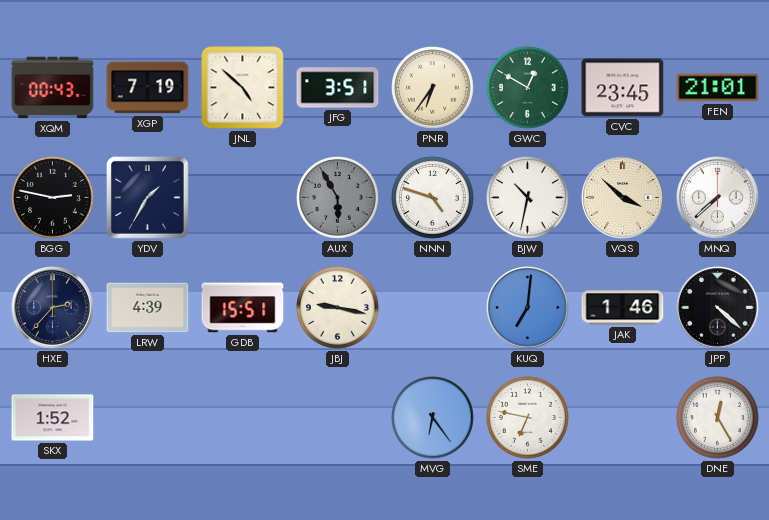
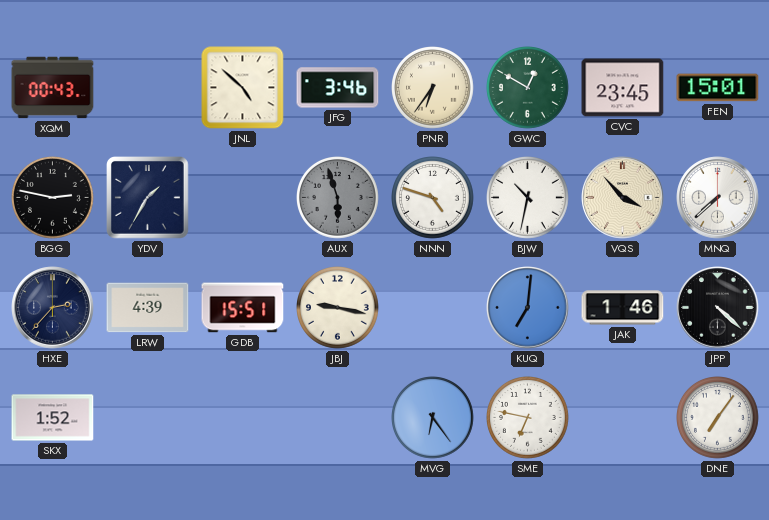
XGP: 7:19 -> none
JFG: 3:51 -> 3:46
FEN: 21:01 -> 15:01
AUX: 5:55 -> 5:57
VQS: 3:52 -> 3:53
DNE: 12:25 -> 7:06
